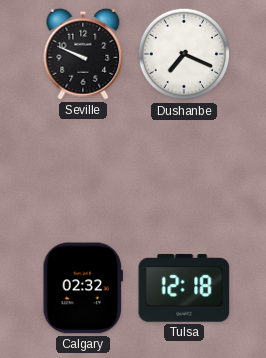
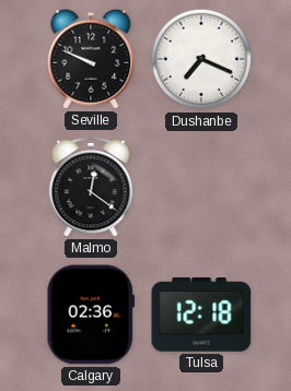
Malmo: none -> 12:21
Calgary: 02:32 -> 02:36
